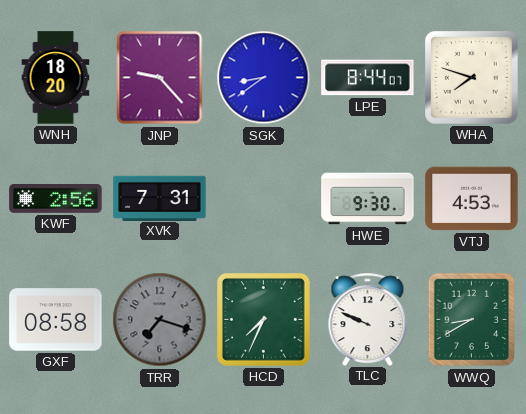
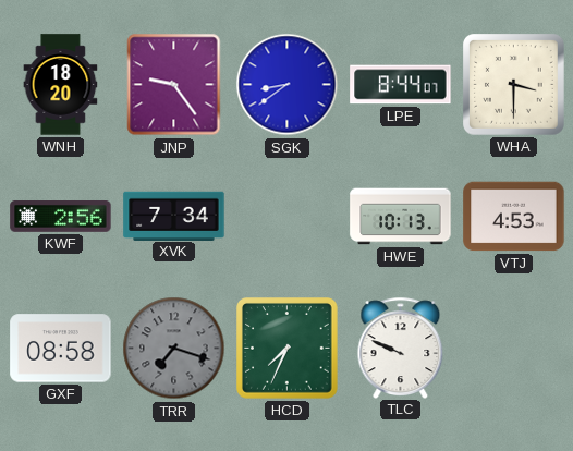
JNP: 9:23 -> 9:24
WHA: 7:48 -> 3:30
XVK: 7:31 -> 7:34
HWE: 9:30 -> 10:13
WWQ: 8:40 -> none
